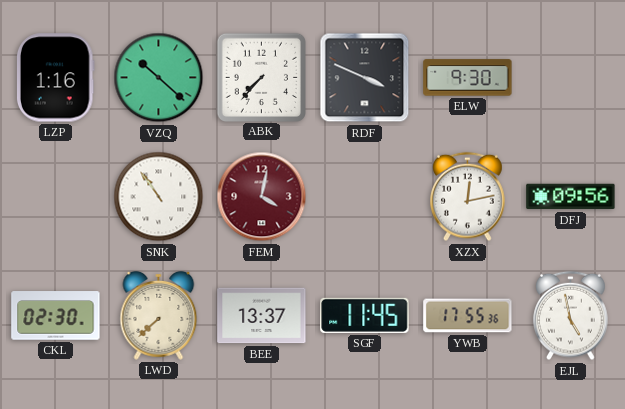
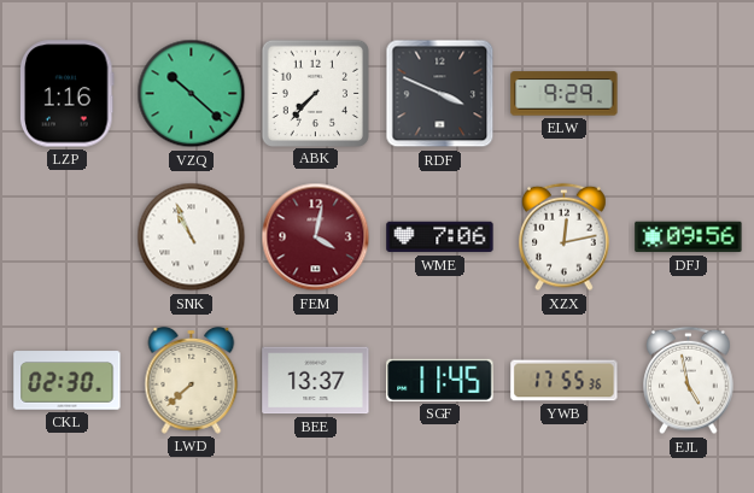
ELW: 9:30 -> 9:29
SNK: 10:54 -> 10:56
WME: none -> 7:06
